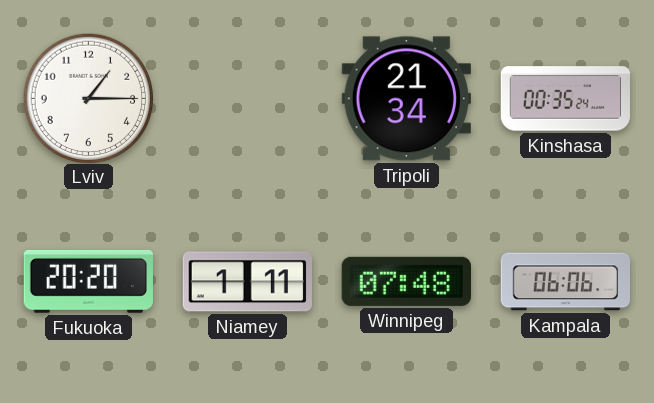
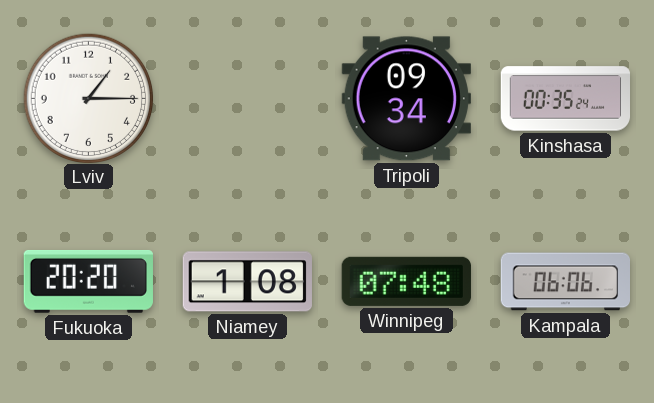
Tripoli: 21:34 -> 09:34
Niamey: 1:11 -> 1:08
